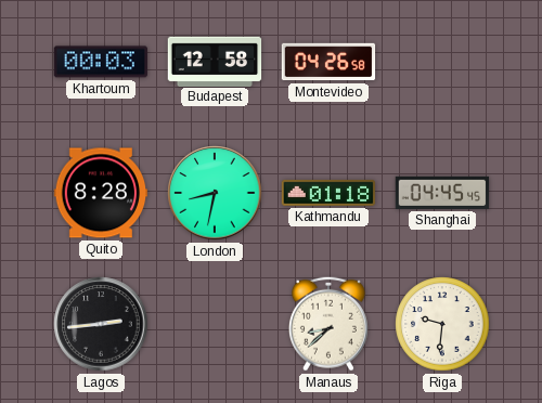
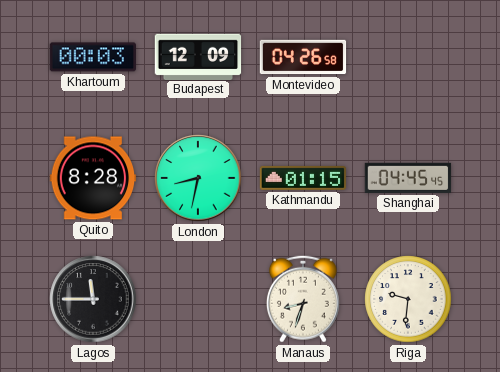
Budapest: 12:58 -> 12:09
Kathmandu: 01:18 -> 01:15
Lagos: 2:44 -> 11:45
Manaus: 8:38 -> 8:33
